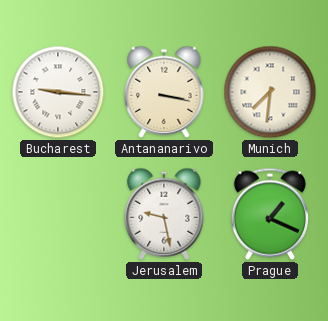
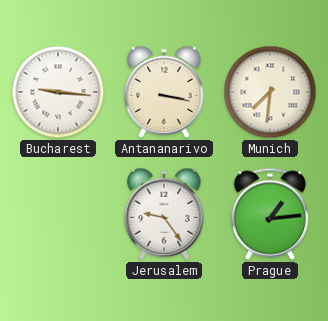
Jerusalem: 9:28 -> 9:24
Prague: 1:19 -> 1:14
